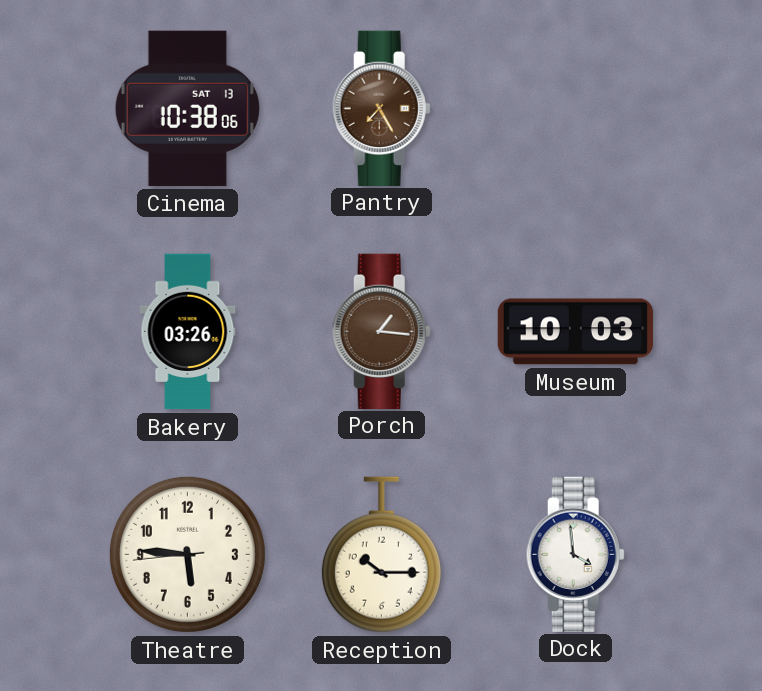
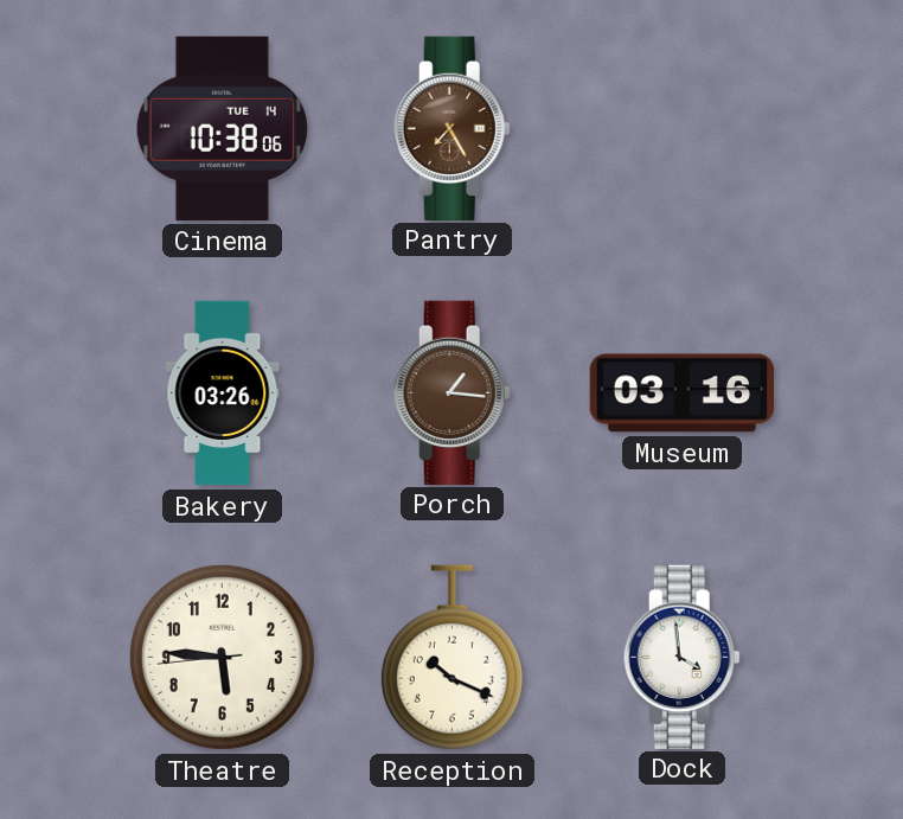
Cinema date: SAT 13 -> TUE 14
Museum: 10:03 -> 03:16
Reception: 10:15 -> 10:19
